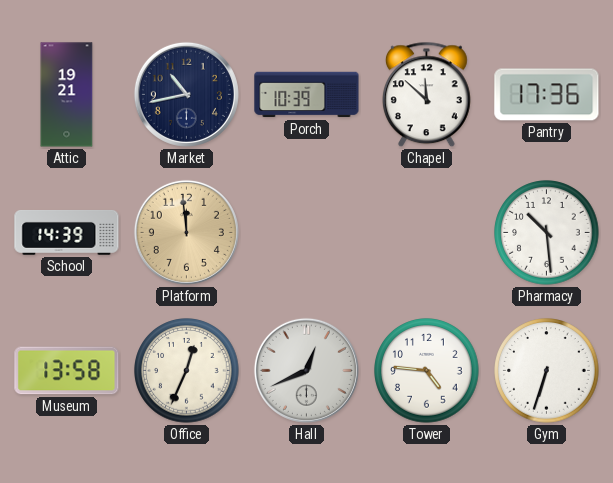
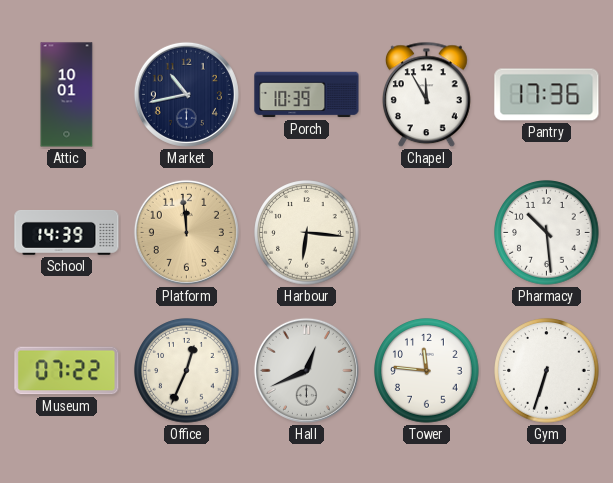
Attic: 19:21 -> 10:01
Chapel: 11:52 -> 11:55
Harbour: none -> 6:16
Museum: 13:58 -> 07:22
Tower: 4:46 -> 11:46
